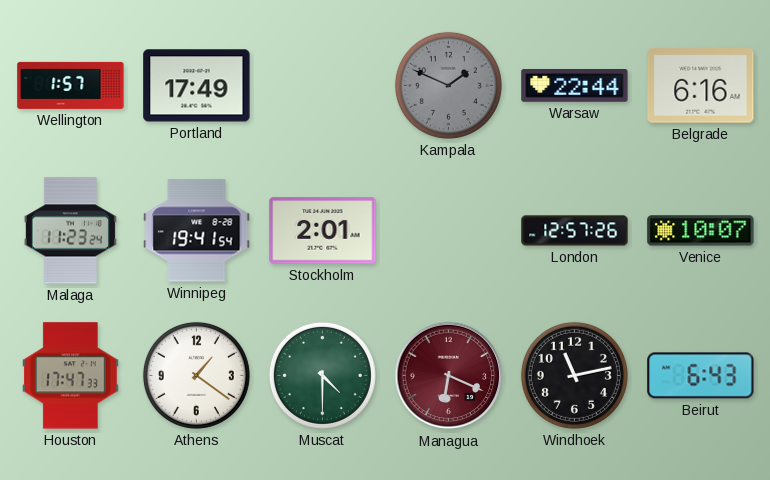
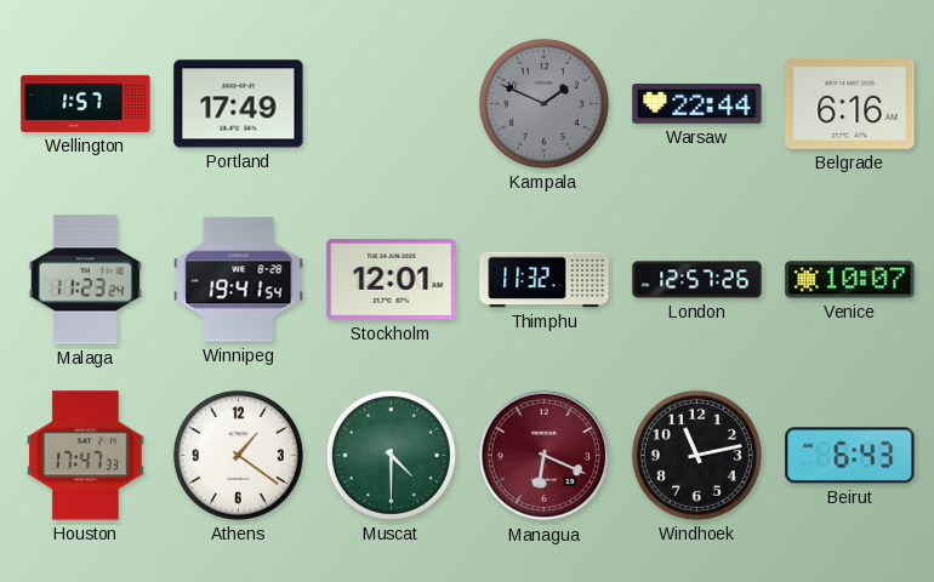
Stockholm: 2:01 -> 12:01
Thimphu: none -> 11:32
